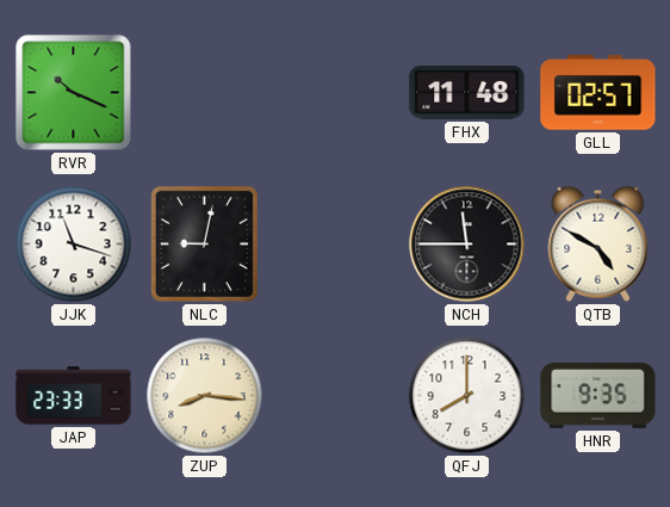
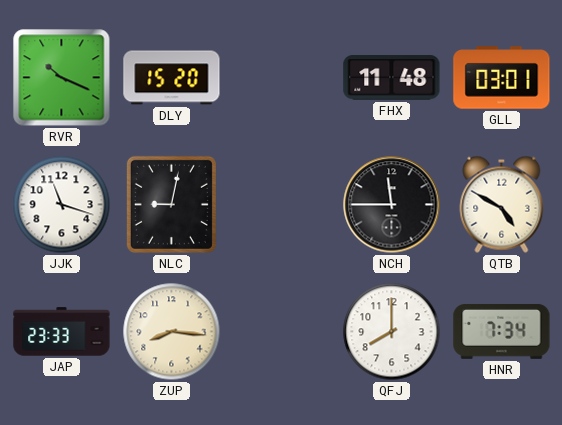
DLY: none -> 15:20
GLL: 02:57 -> 03:01
HNR: 9:35 -> 7:34
